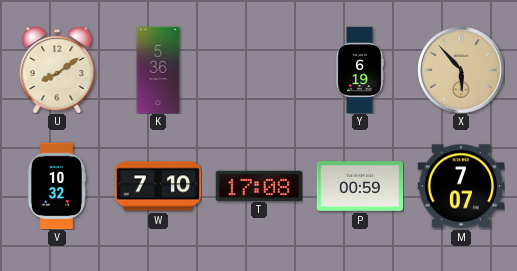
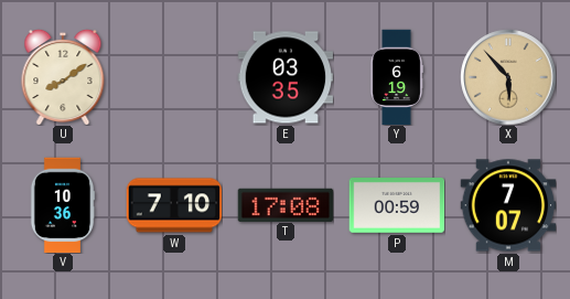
K: 5:36 -> none
E: none -> 03:35
V: 10:32 -> 10:36
